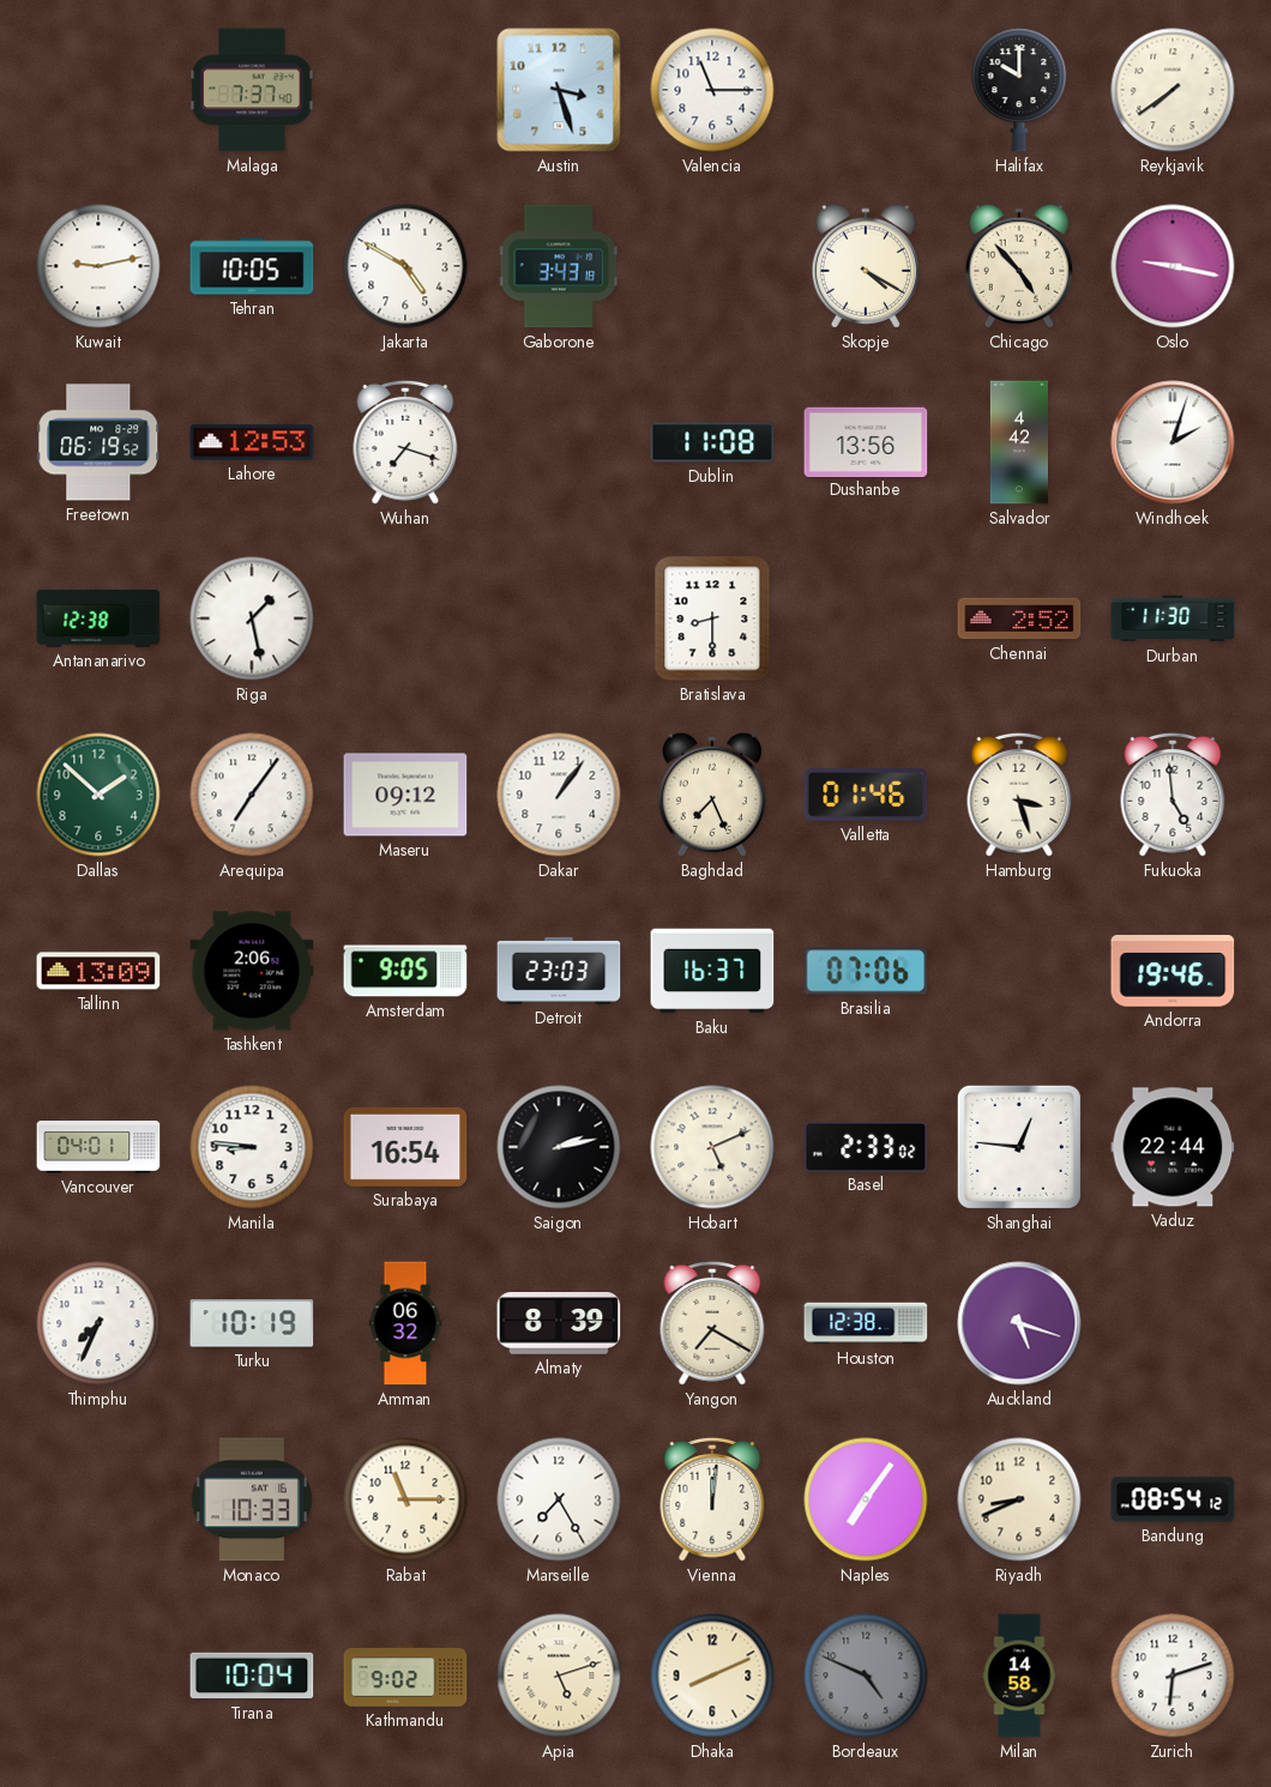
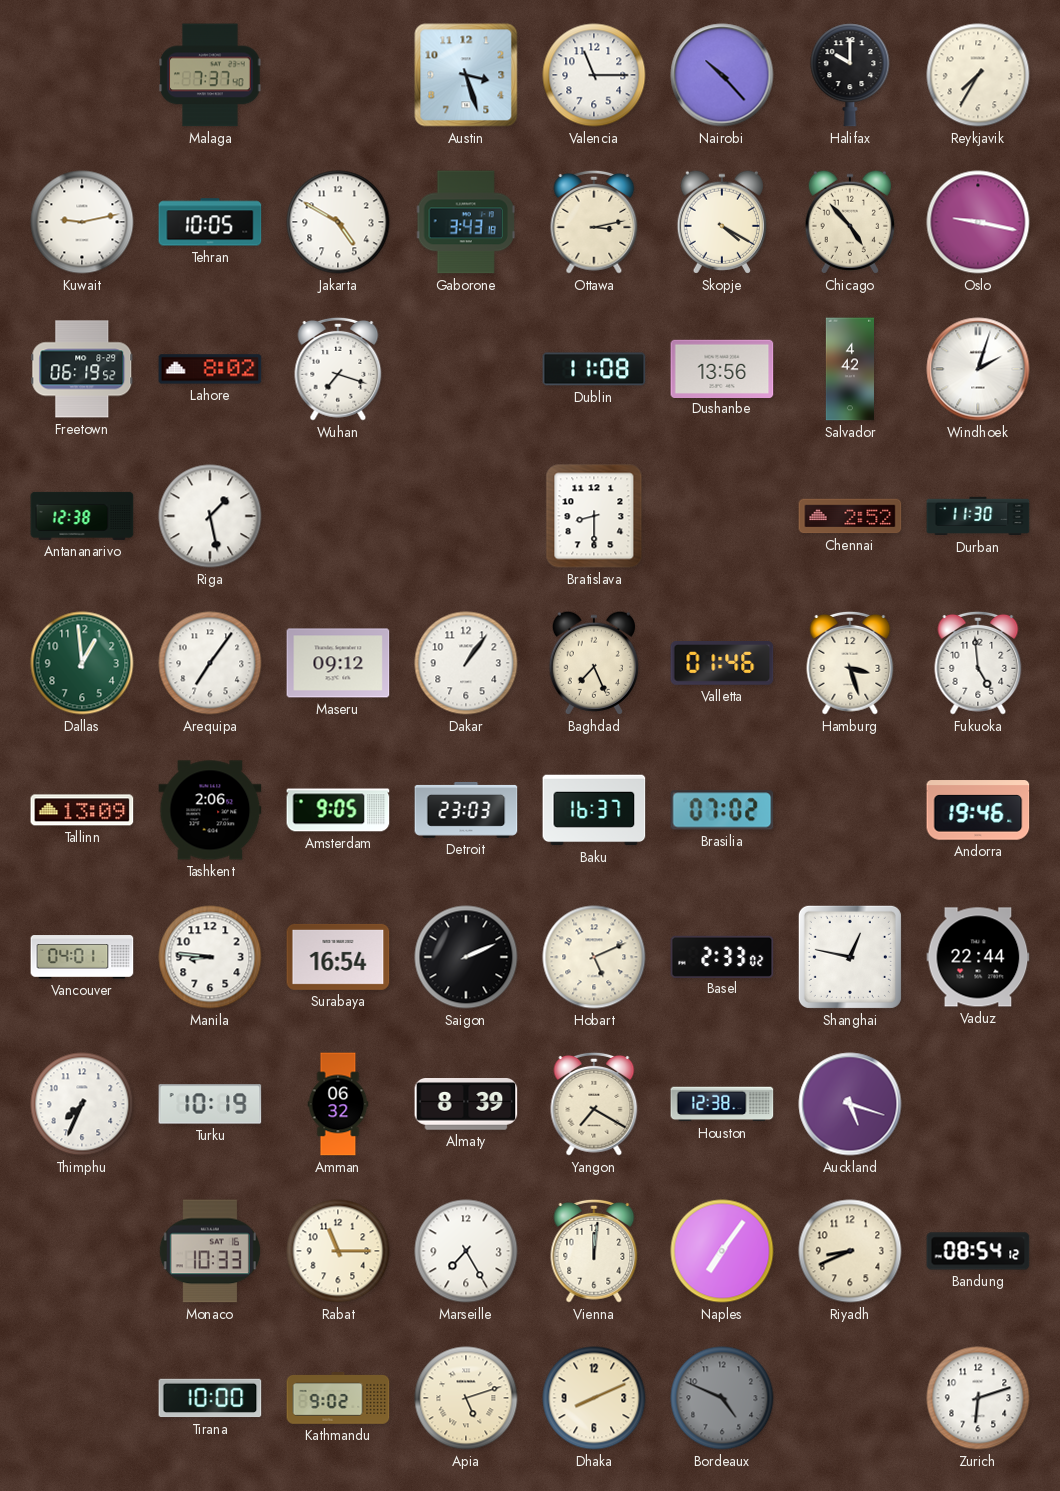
Nairobi: none -> 10:23
Reykjavik: 7:39 -> 7:35
Ottawa: none -> 3:13
Lahore: 12:53 -> 8:02
Dallas: 1:52 -> 12:59
Brasilia: 07:06 -> 07:02
Saigon: 2:13 -> 2:11
Shanghai: 12:46 -> 12:47
Tirana: 10:04 -> 10:00
Milan: 14:58 -> none
